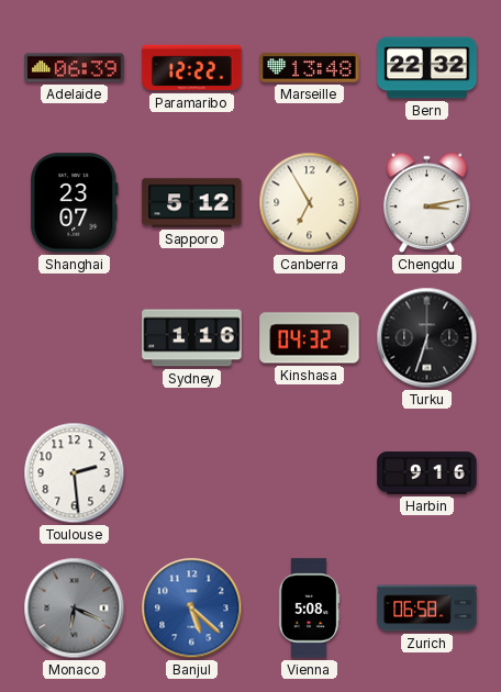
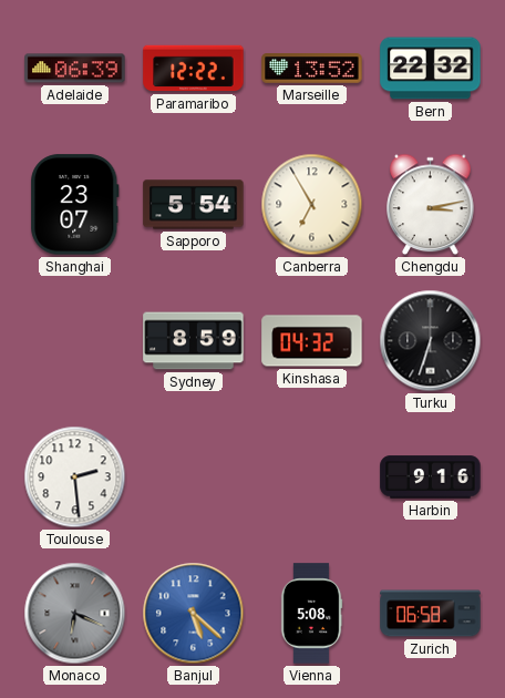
Marseille: 13:48 -> 13:52
Sapporo: 5:12 -> 5:54
Sydney: 1:16 -> 8:59
